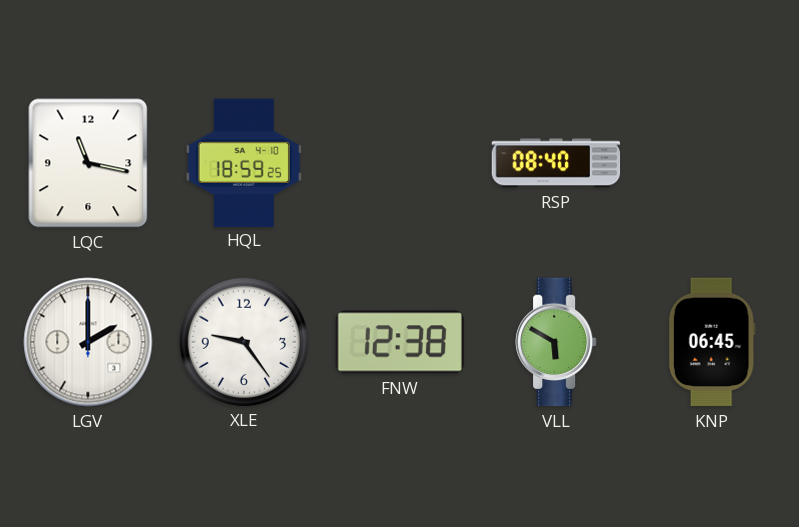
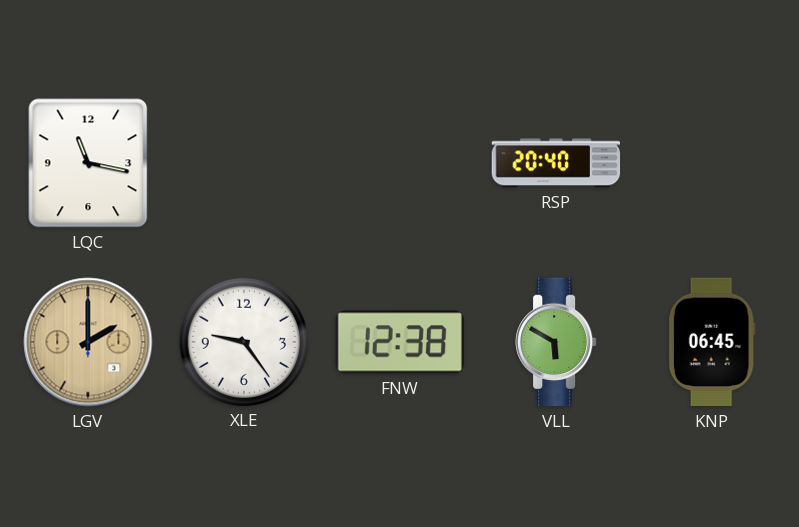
HQL: 18:59 -> none
RSP: 08:40 -> 20:40
LGV dial: white -> champagne
